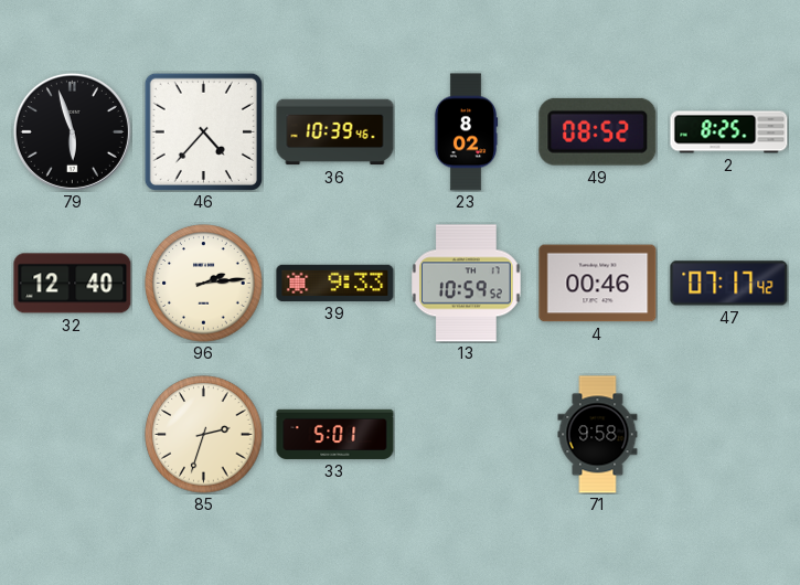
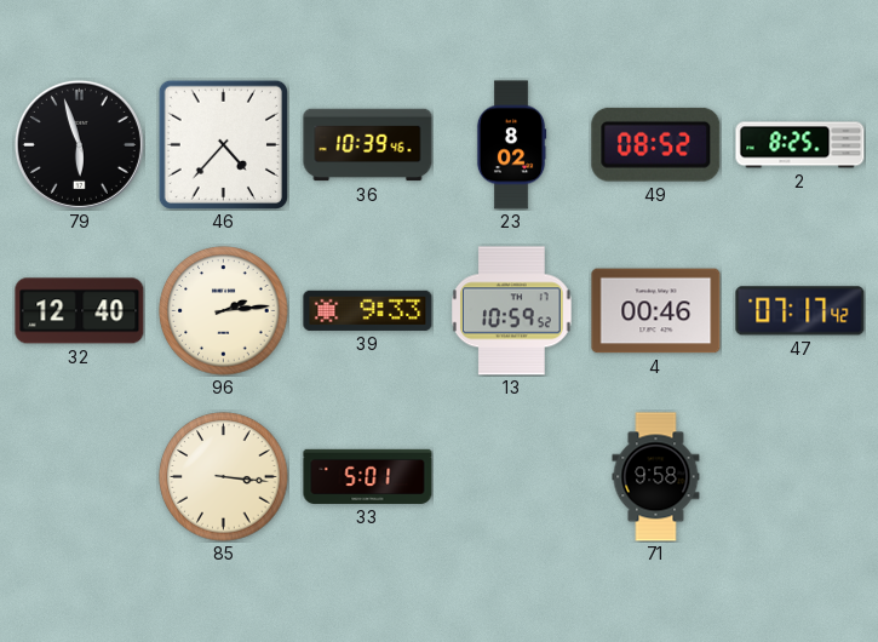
85: 2:33 -> 3:16
